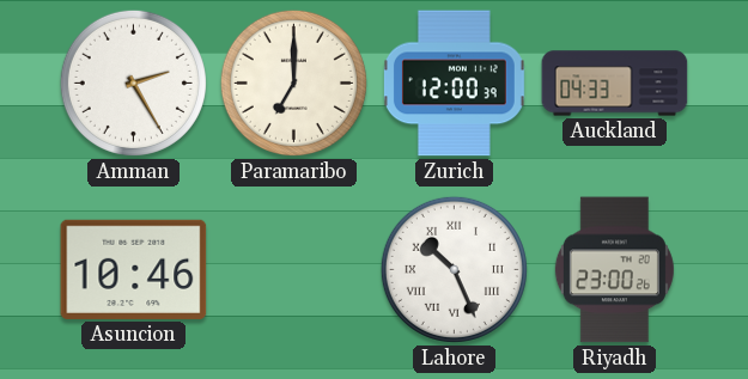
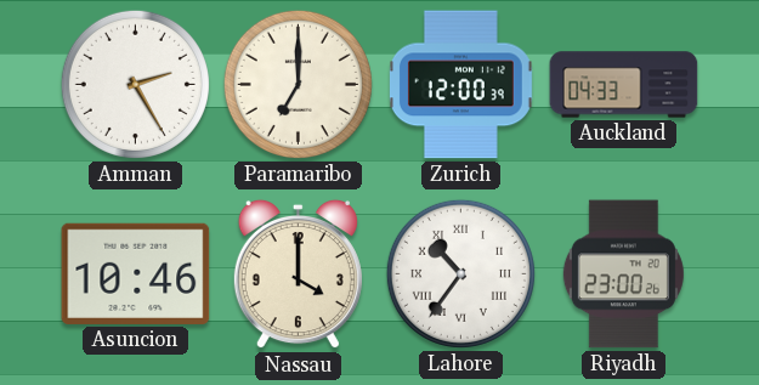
Nassau: none -> 4:00
Lahore: 10:26 -> 10:36
